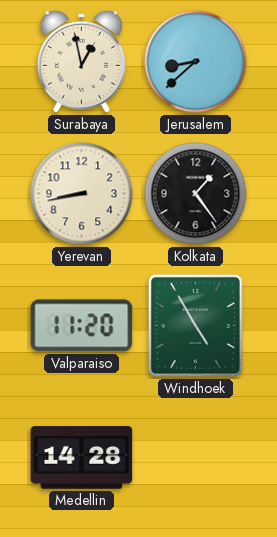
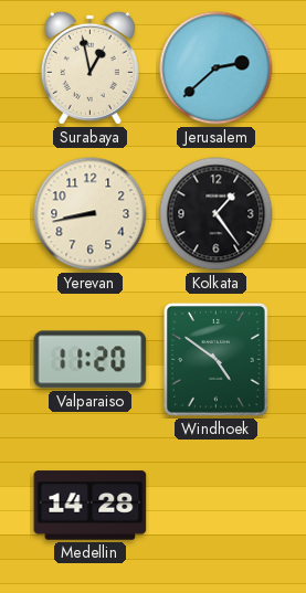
Jerusalem: 8:38 -> 2:38
Windhoek: 4:55 -> 4:51
